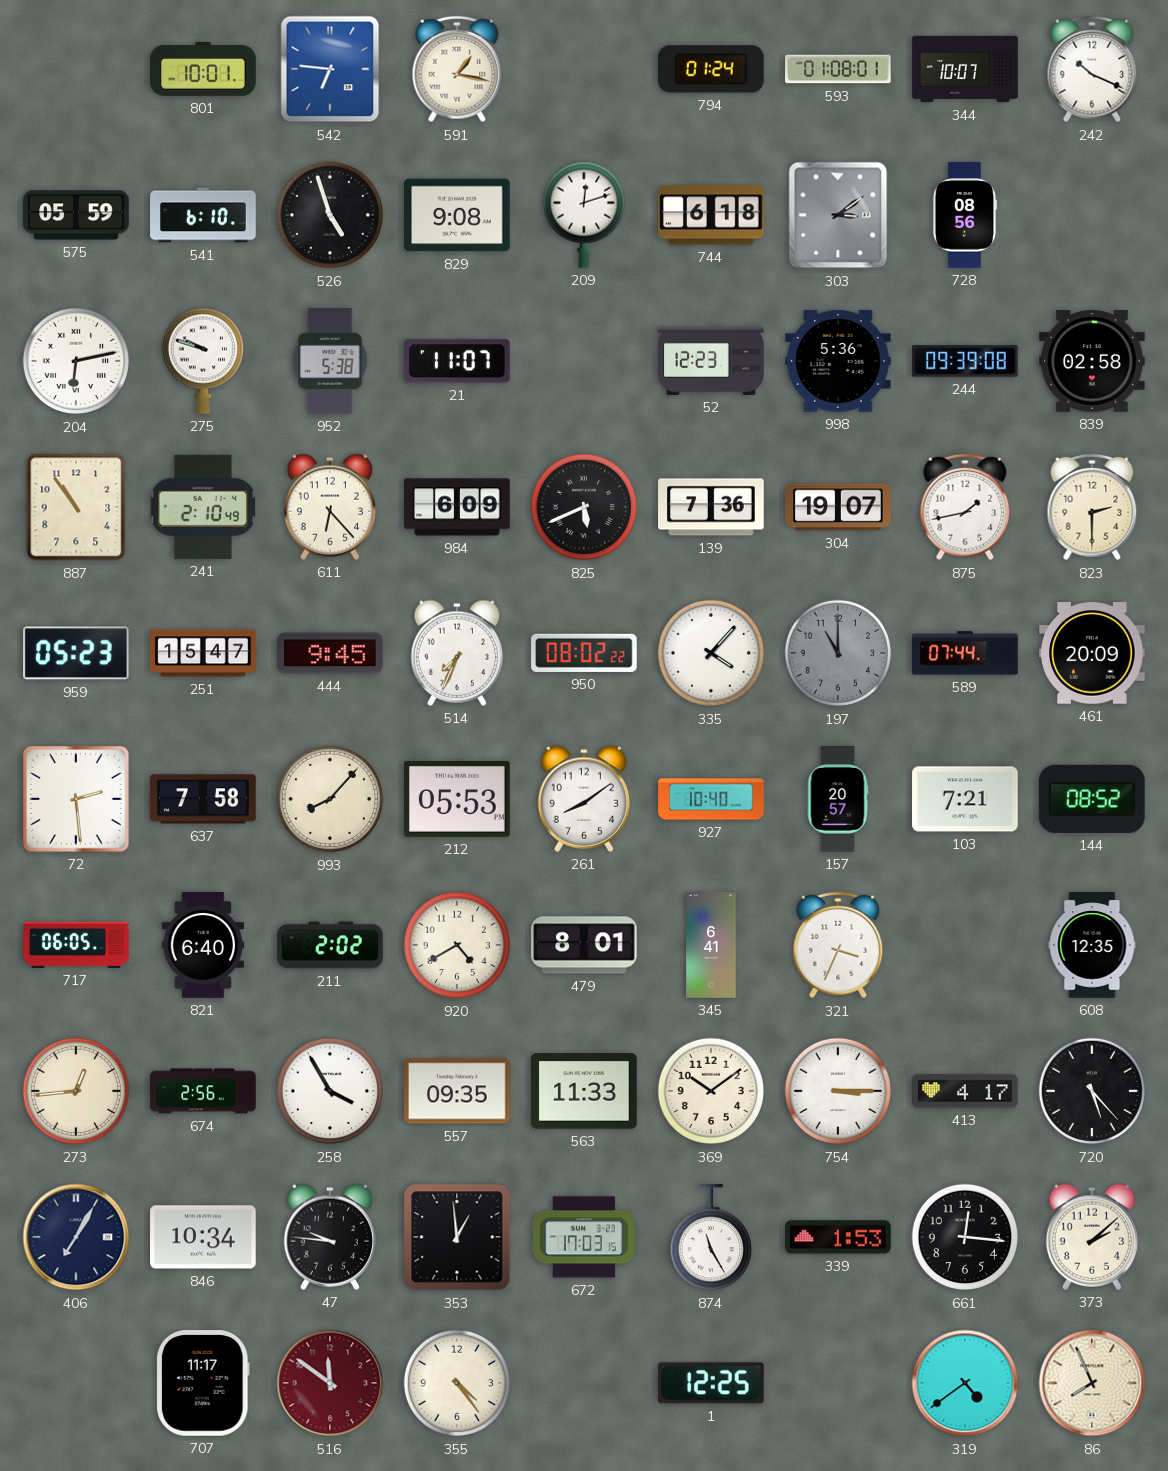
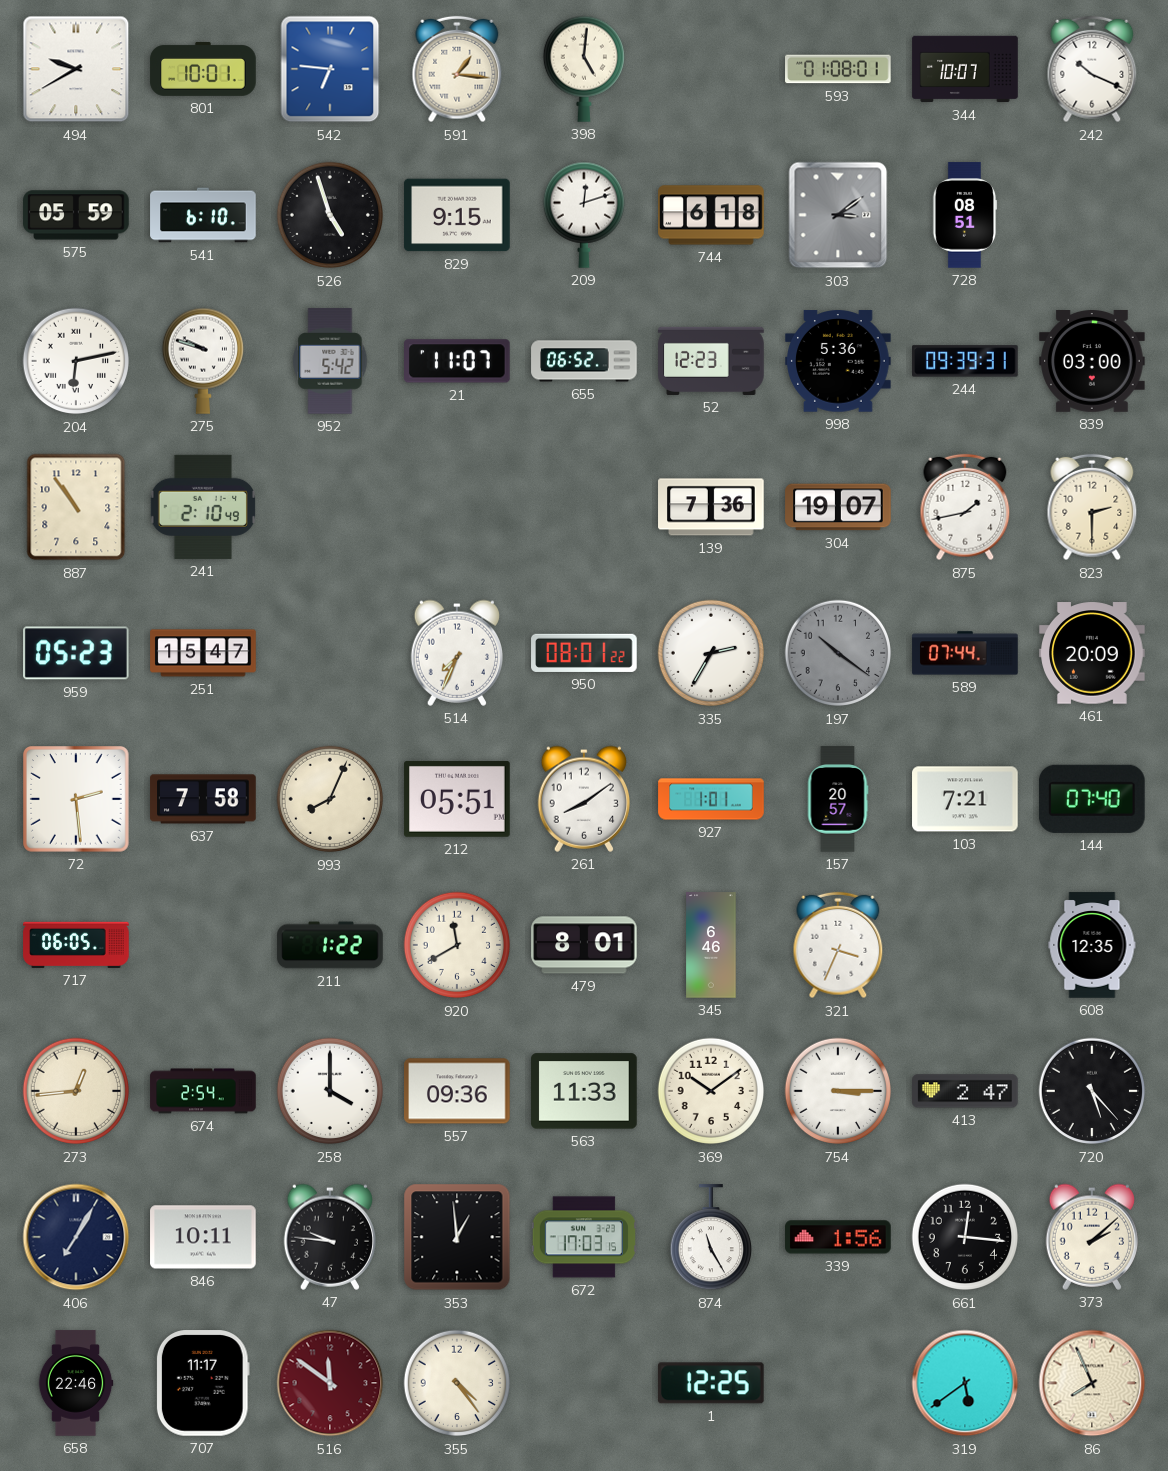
494: none -> 9:40
591: 1:17 -> 1:16
398: none -> 5:01
794: 01:24 -> none
829: 9:08 -> 9:15
728: 08:56 -> 08:51
952: 5:38 -> 5:42
655: none -> 06:52
244: 09:39:08 -> 09:39:31
839: 02:58 -> 03:00
611: 6:23 -> none
984: 6:09 -> none
825: 5:41 -> none
444: 9:45 -> none
950: 08:02 -> 08:01
335: 4:07 -> 2:35
197: 11:00 -> 10:21
993: 8:07 -> 8:04
212: 05:53 -> 05:51
927: 10:40 -> 1:01
144: 08:52 -> 07:40
821: 6:40 -> none
211: 2:02 -> 1:22
920: 4:40 -> 11:40
345: 6:41 -> 6:46
674: 2:56 -> 2:54
258: 3:55 -> 4:00
557: 09:35 -> 09:36
413: 4:17 -> 2:47
846: 10:34 -> 10:11
339: 1:53 -> 1:56
658: none -> 22:46
319: 4:39 -> 5:39
